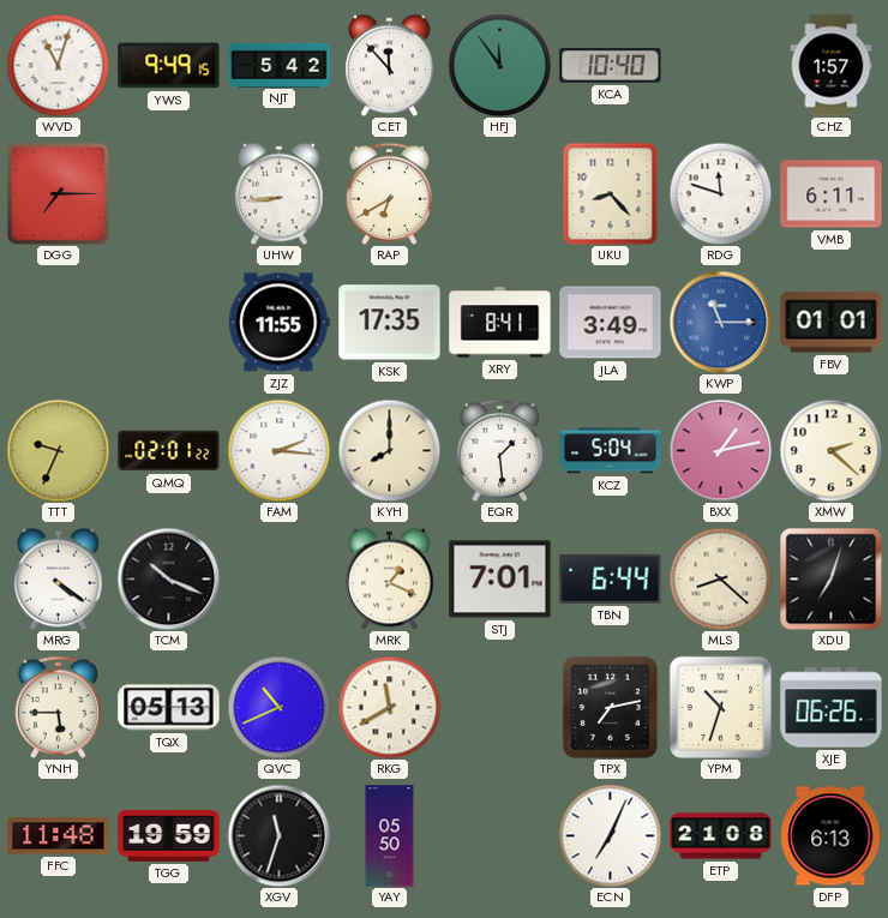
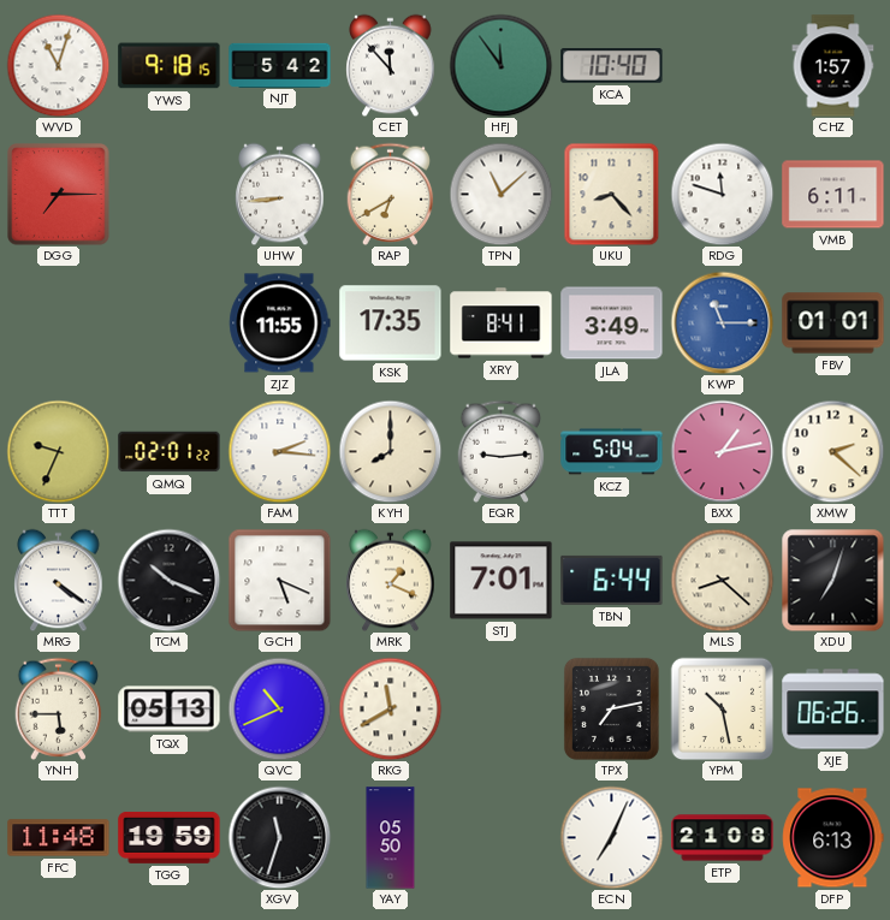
YWS: 9:49 -> 9:18
TPN: none -> 11:08
EQR: 1:29 -> 9:14
GCH: none -> 5:19
YPM: 10:33 -> 10:28
